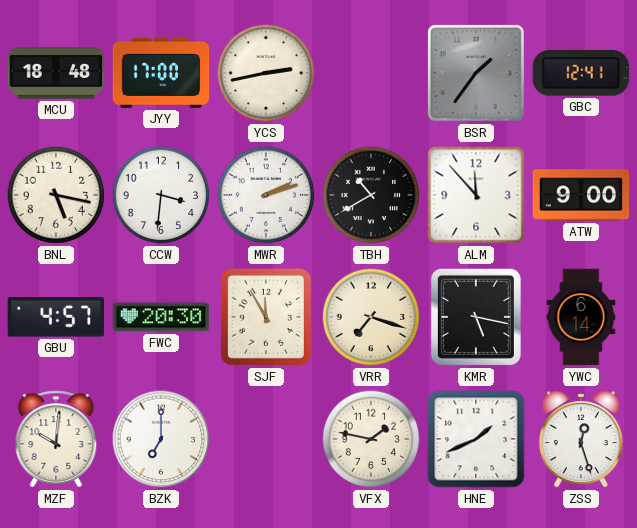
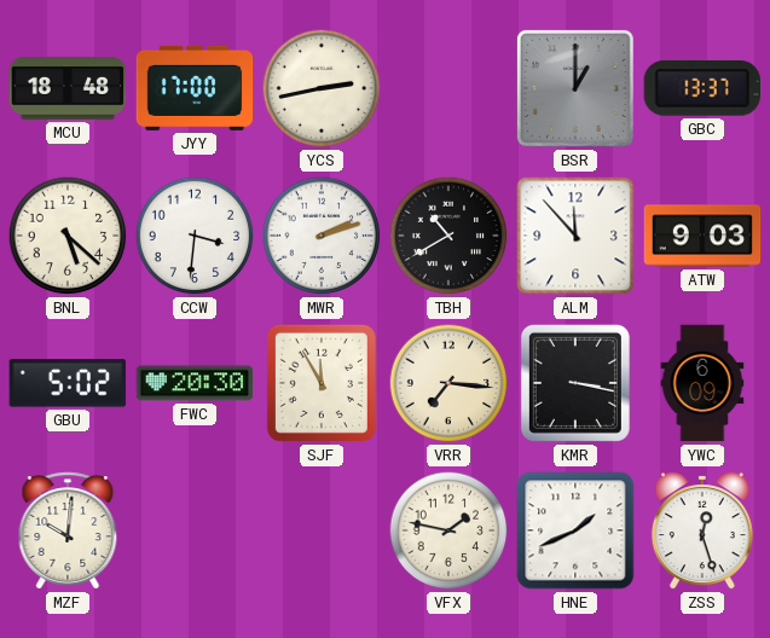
BSR: 1:36 -> 1:00
GBC: 12:41 -> 13:37
BNL: 5:17 -> 5:22
ATW: 9:00 -> 9:03
GBU: 4:57 -> 5:02
VRR: 7:18 -> 7:16
KMR: 5:17 -> 3:17
YWC: 6:14 -> 6:09
BZK: 7:00 -> none
